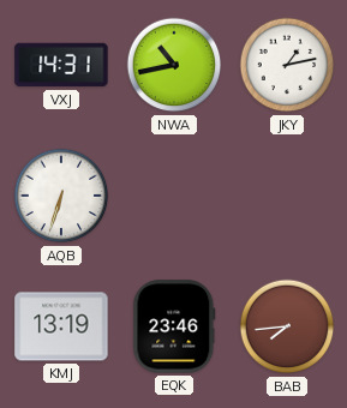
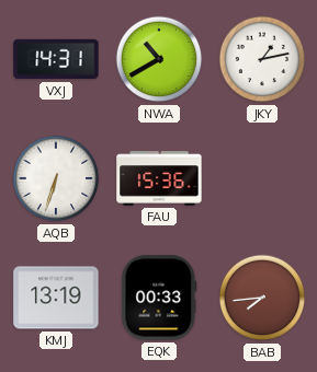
NWA: 10:43 -> 10:40
FAU: none -> 15:36
EQK: 23:46 -> 00:33
